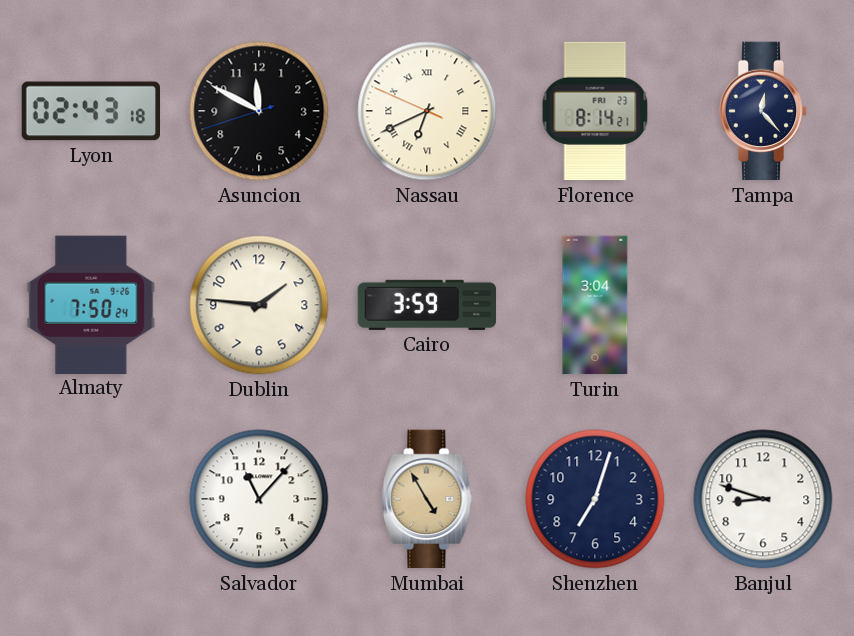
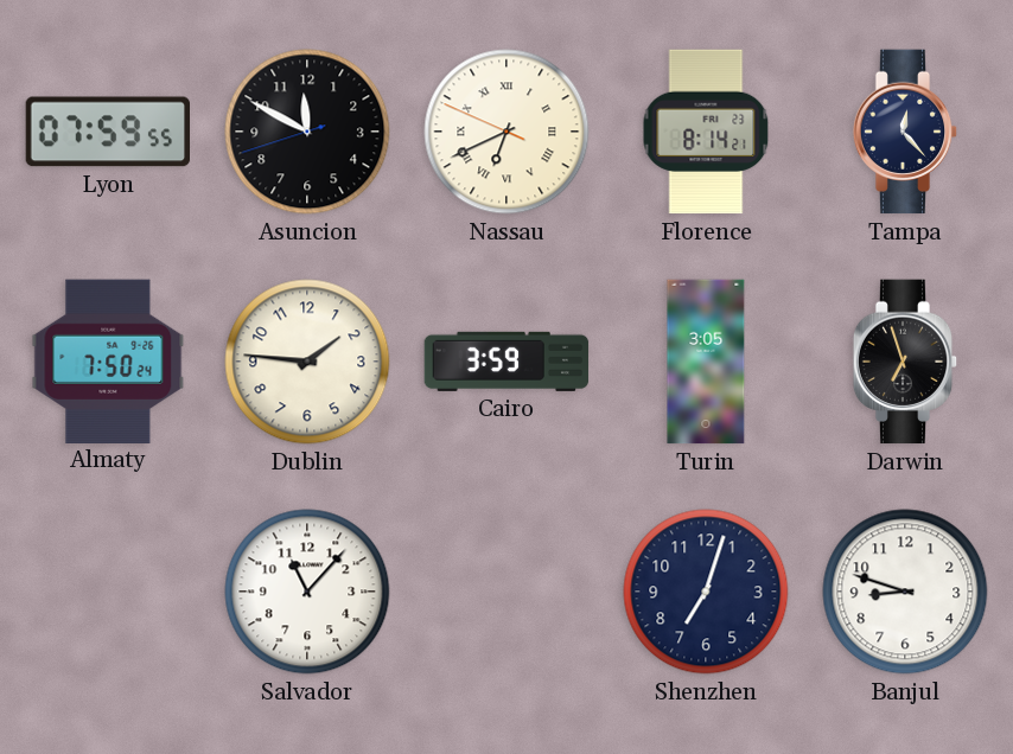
Lyon: 02:43 -> 07:59
Turin: 3:04 -> 3:05
Darwin: none -> 6:57
Mumbai: 4:55 -> none
